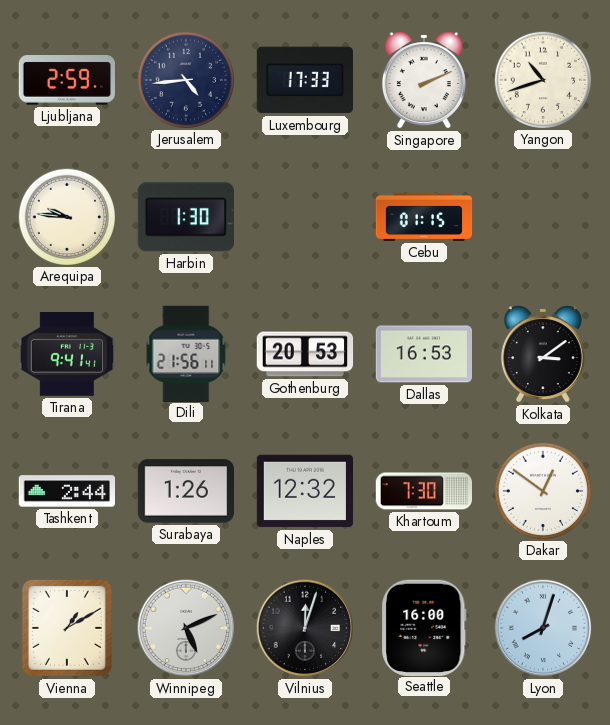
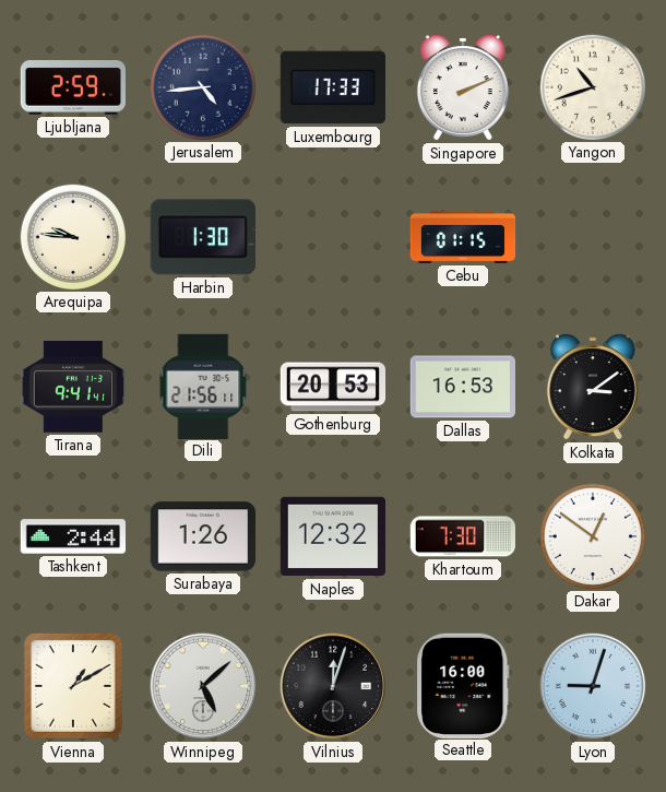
Winnipeg: 5:11 -> 5:08
Lyon: 8:03 -> 9:03
